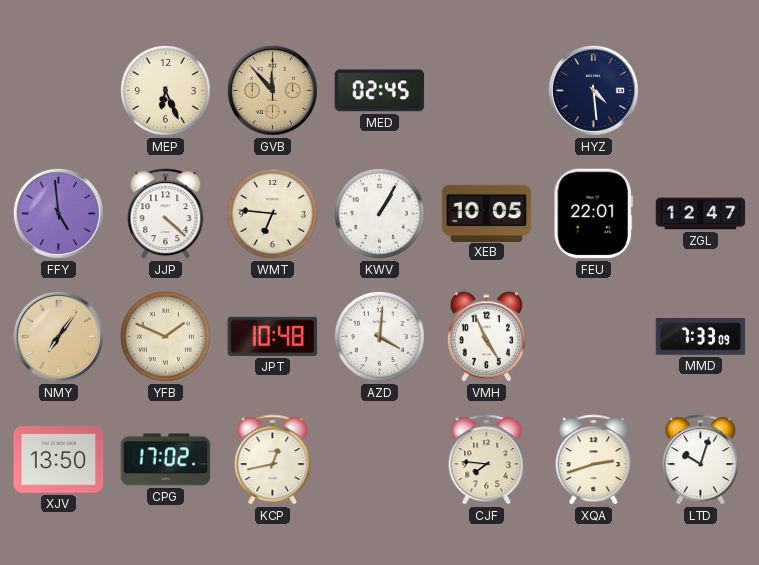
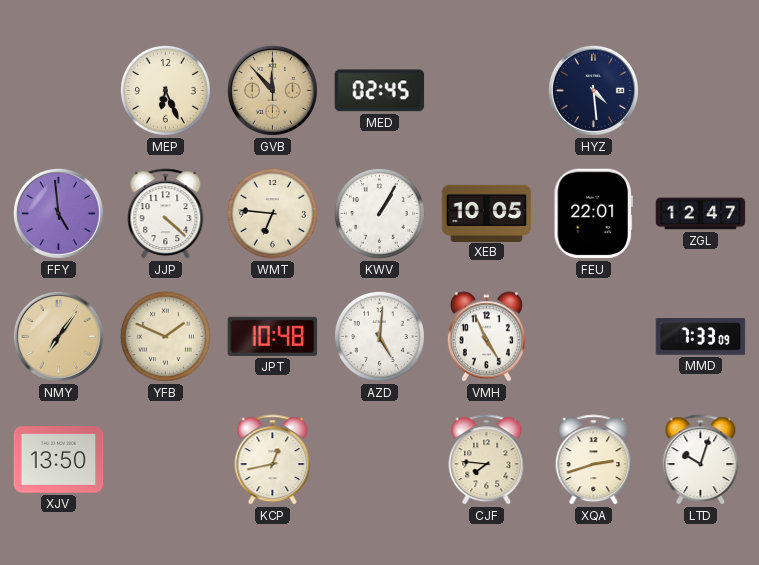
AZD: 4:01 -> 5:01
CPG: 17:02 -> none
